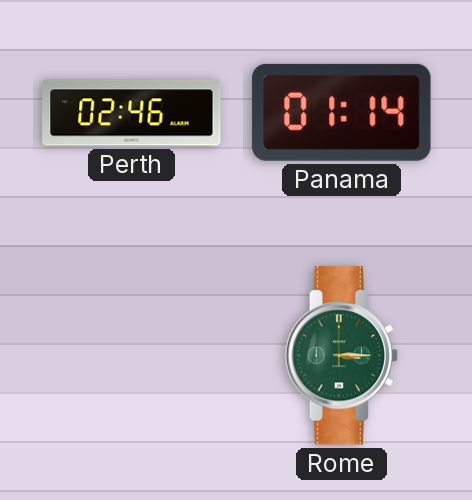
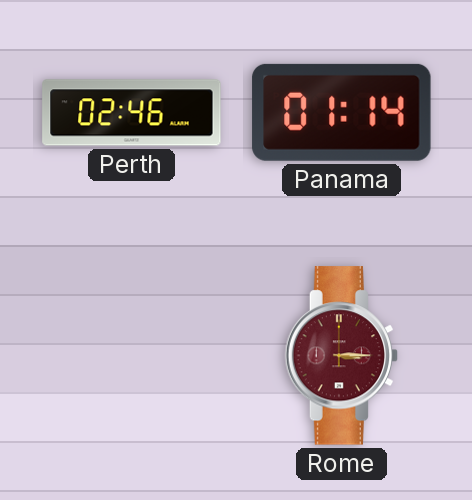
Rome dial: green -> burgundy
